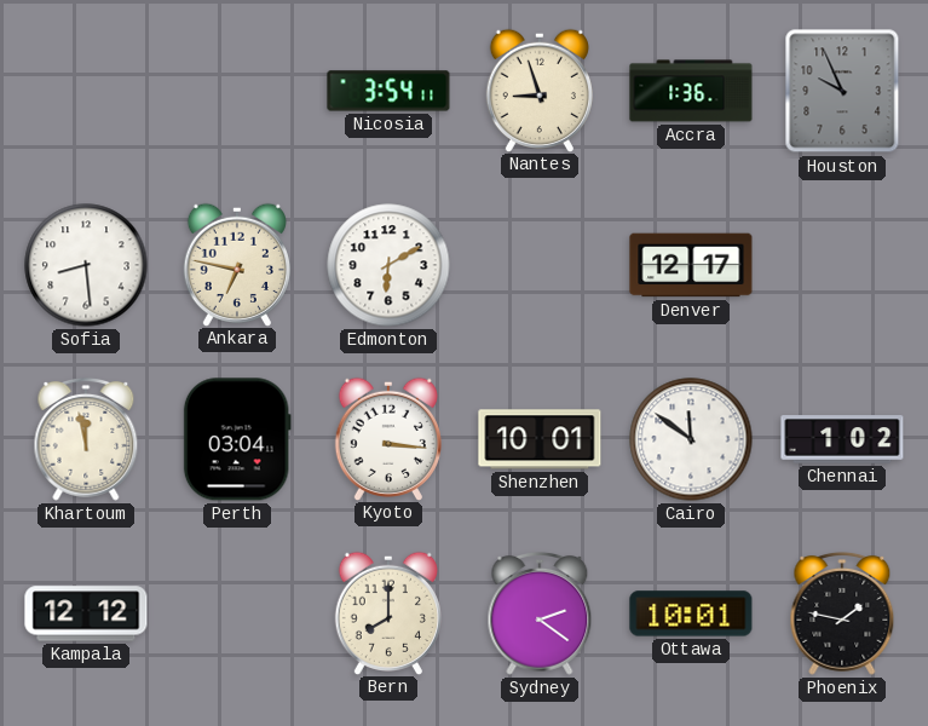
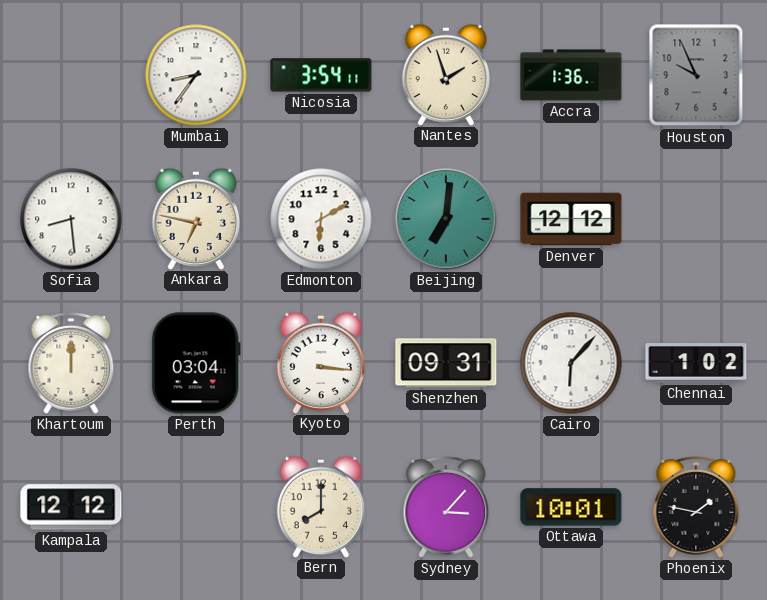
Mumbai: none -> 8:36
Nantes: 8:57 -> 1:57
Beijing: none -> 7:01
Denver: 12:17 -> 12:12
Khartoum: 11:58 -> 12:00
Shenzhen: 10:01 -> 09:31
Cairo: 11:51 -> 6:07
Sydney: 2:21 -> 3:07
